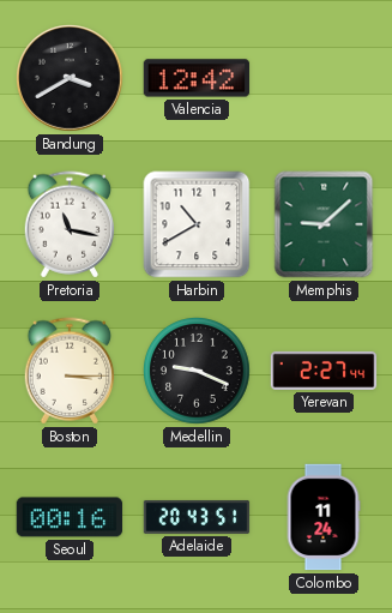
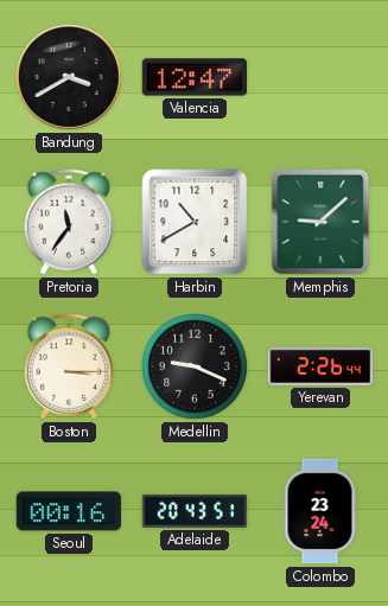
Valencia: 12:42 -> 12:47
Pretoria: 11:17 -> 11:36
Yerevan: 2:27 -> 2:26
Colombo: 11:24 -> 23:24
